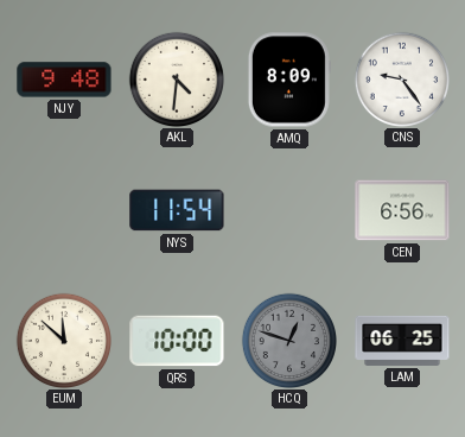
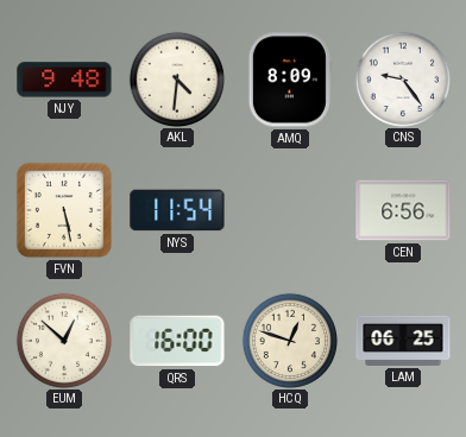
FVN: none -> 5:28
EUM: 11:52 -> 12:52
QRS: 10:00 -> 16:00
HCQ dial: grey -> cream
